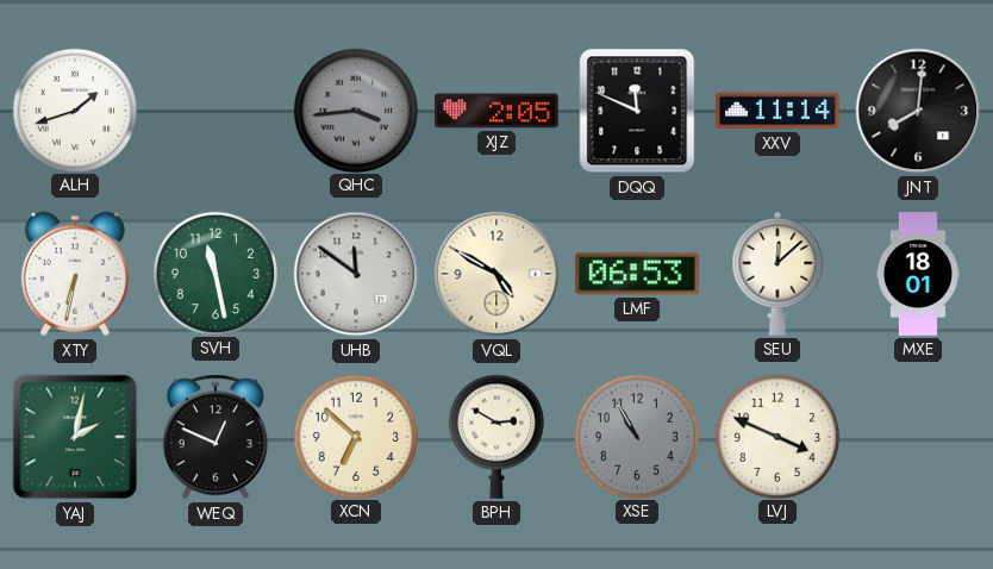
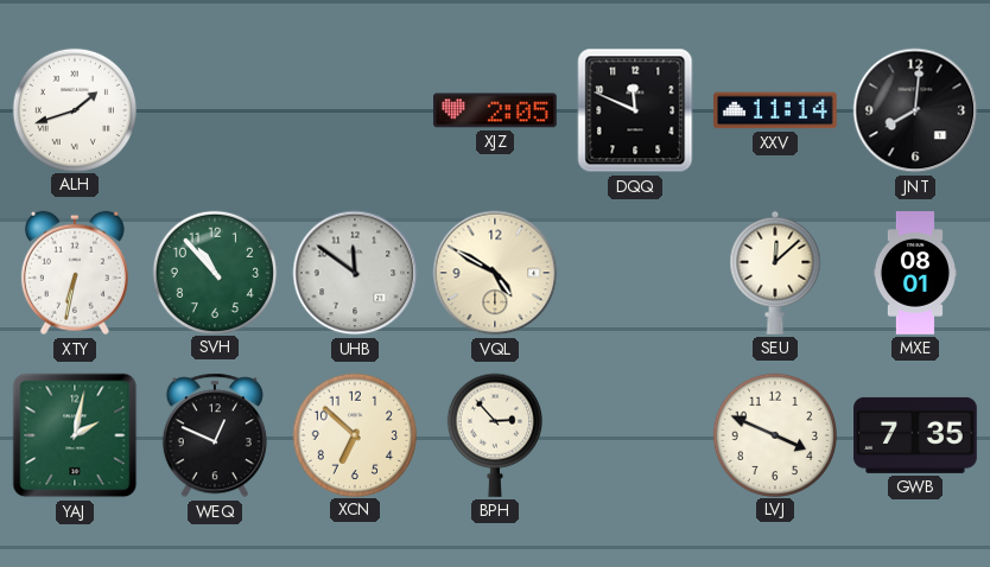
QHC: 3:44 -> none
SVH: 11:28 -> 10:53
LMF: 06:53 -> none
MXE: 18:01 -> 08:01
BPH: 2:50 -> 2:53
XSE: 10:55 -> none
GWB: none -> 7:35
